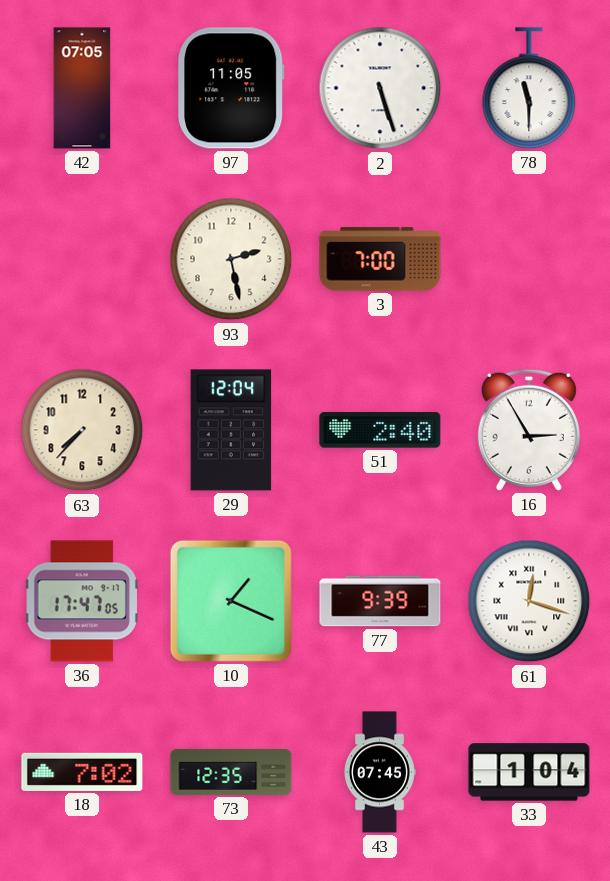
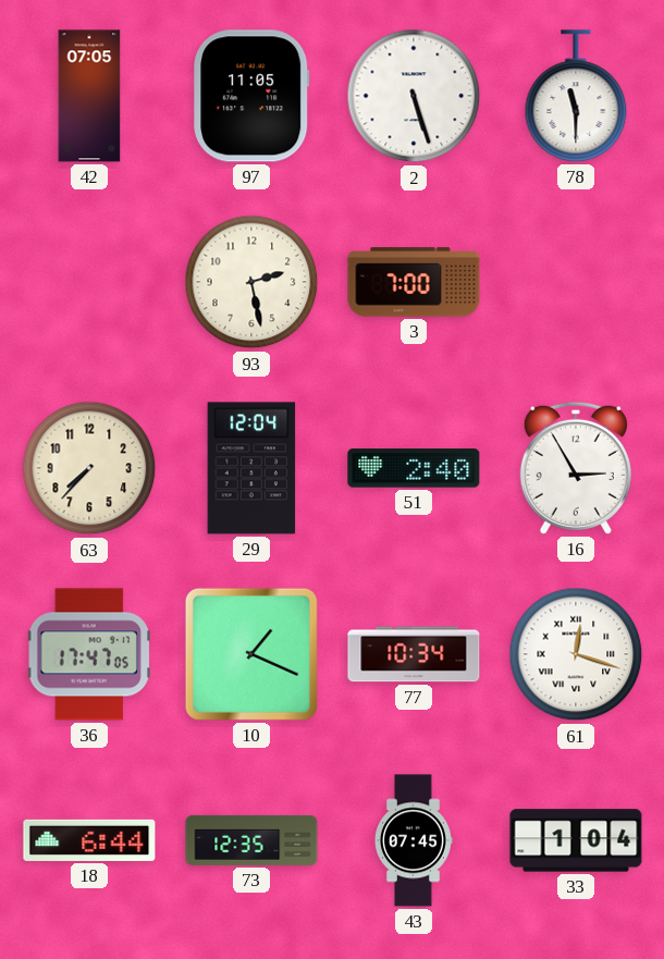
77: 9:39 -> 10:34
18: 7:02 -> 6:44
